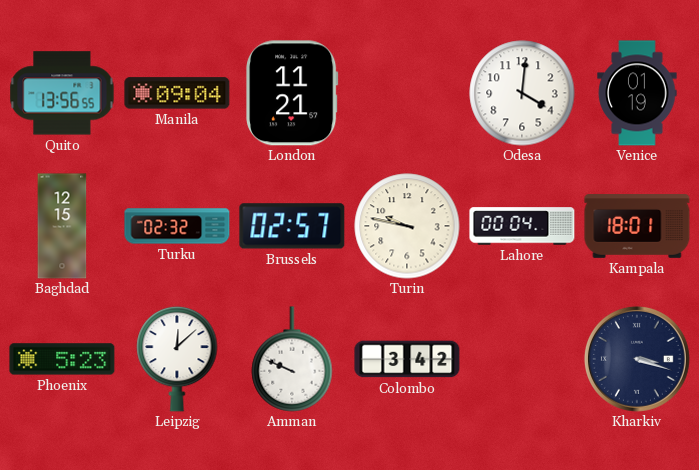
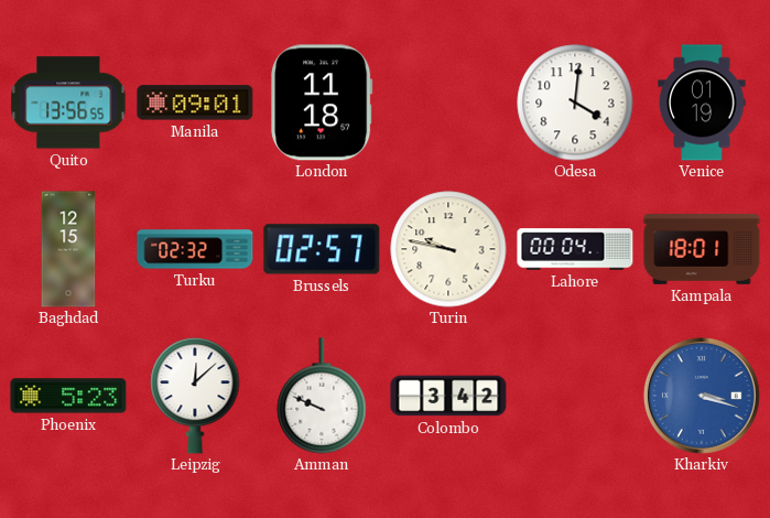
Manila: 09:04 -> 09:01
London: 11:21 -> 11:18
Kharkiv dial: navy -> blue
